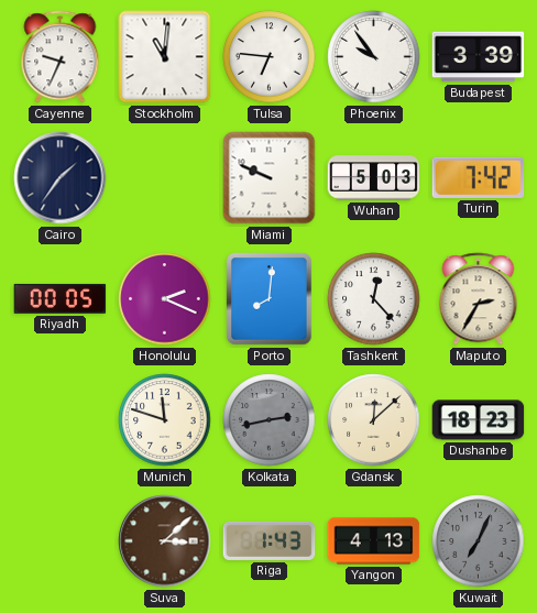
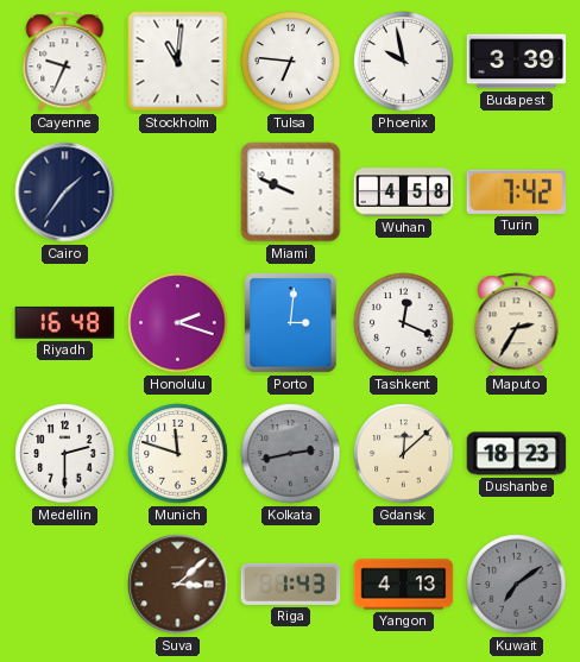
Phoenix: 9:54 -> 9:58
Wuhan: 5:03 -> 4:58
Riyadh: 00:05 -> 16:48
Honolulu: 2:19 -> 2:18
Porto: 8:01 -> 3:01
Tashkent: 12:23 -> 12:19
Medellin: none -> 2:30
Kuwait: 7:04 -> 7:09
